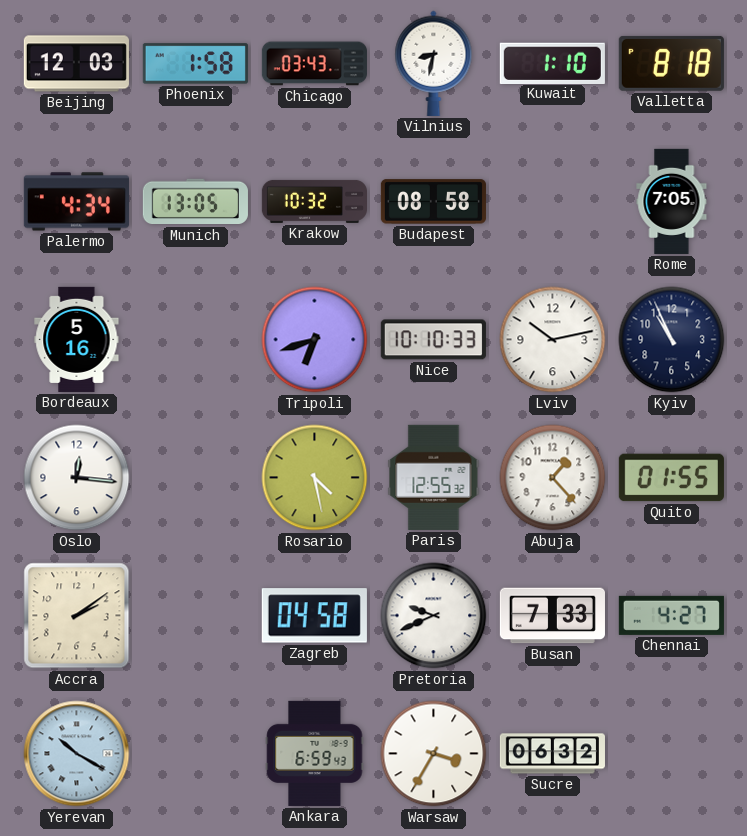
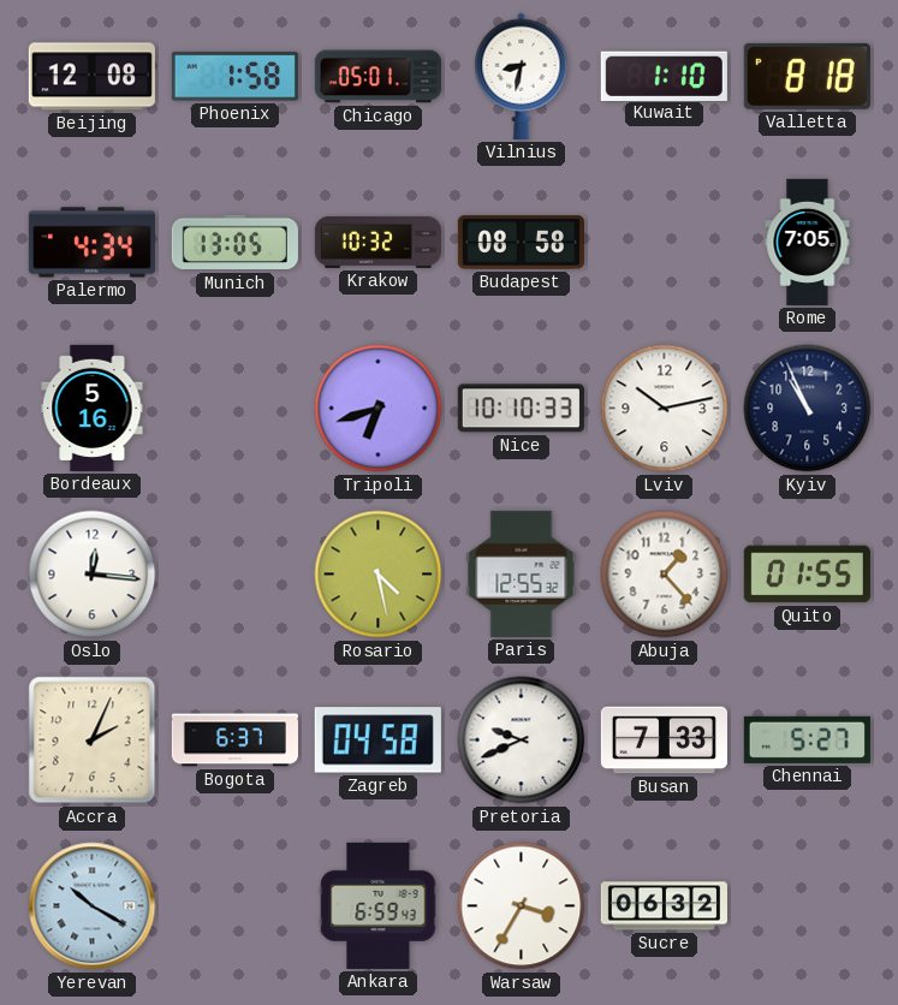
Beijing: 12:03 -> 12:08
Chicago: 03:43 -> 05:01
Accra: 2:09 -> 2:04
Bogota: none -> 6:37
Chennai: 4:27 -> 5:27
